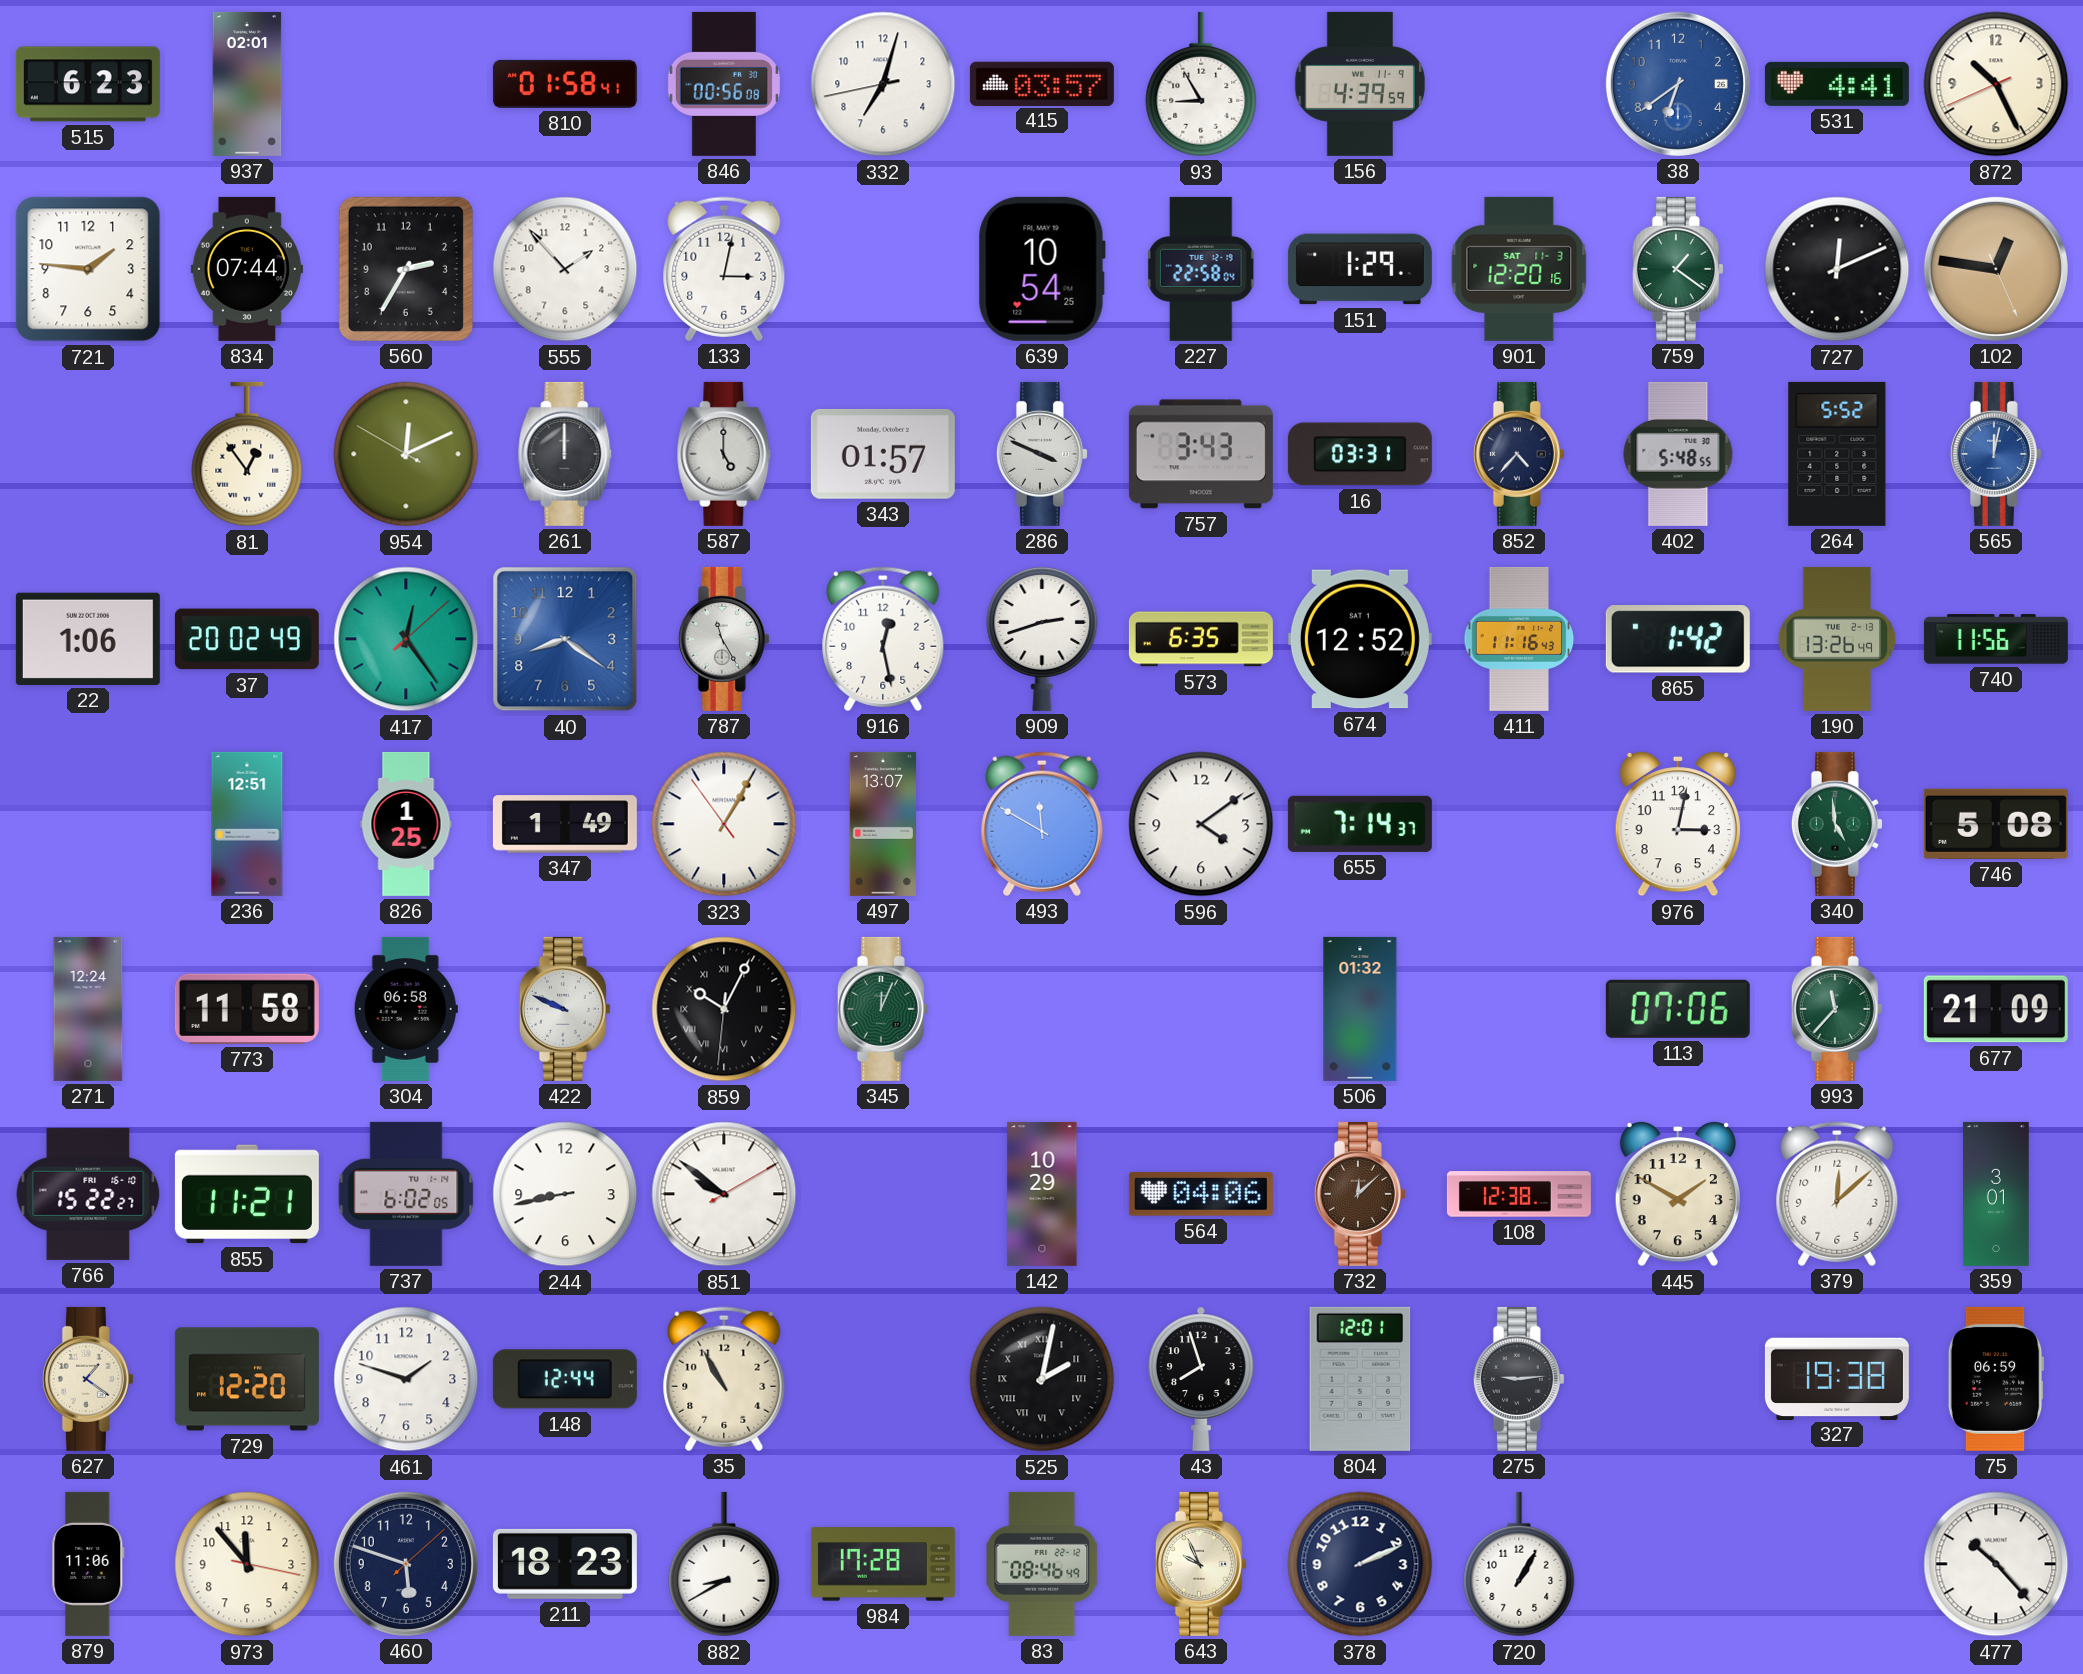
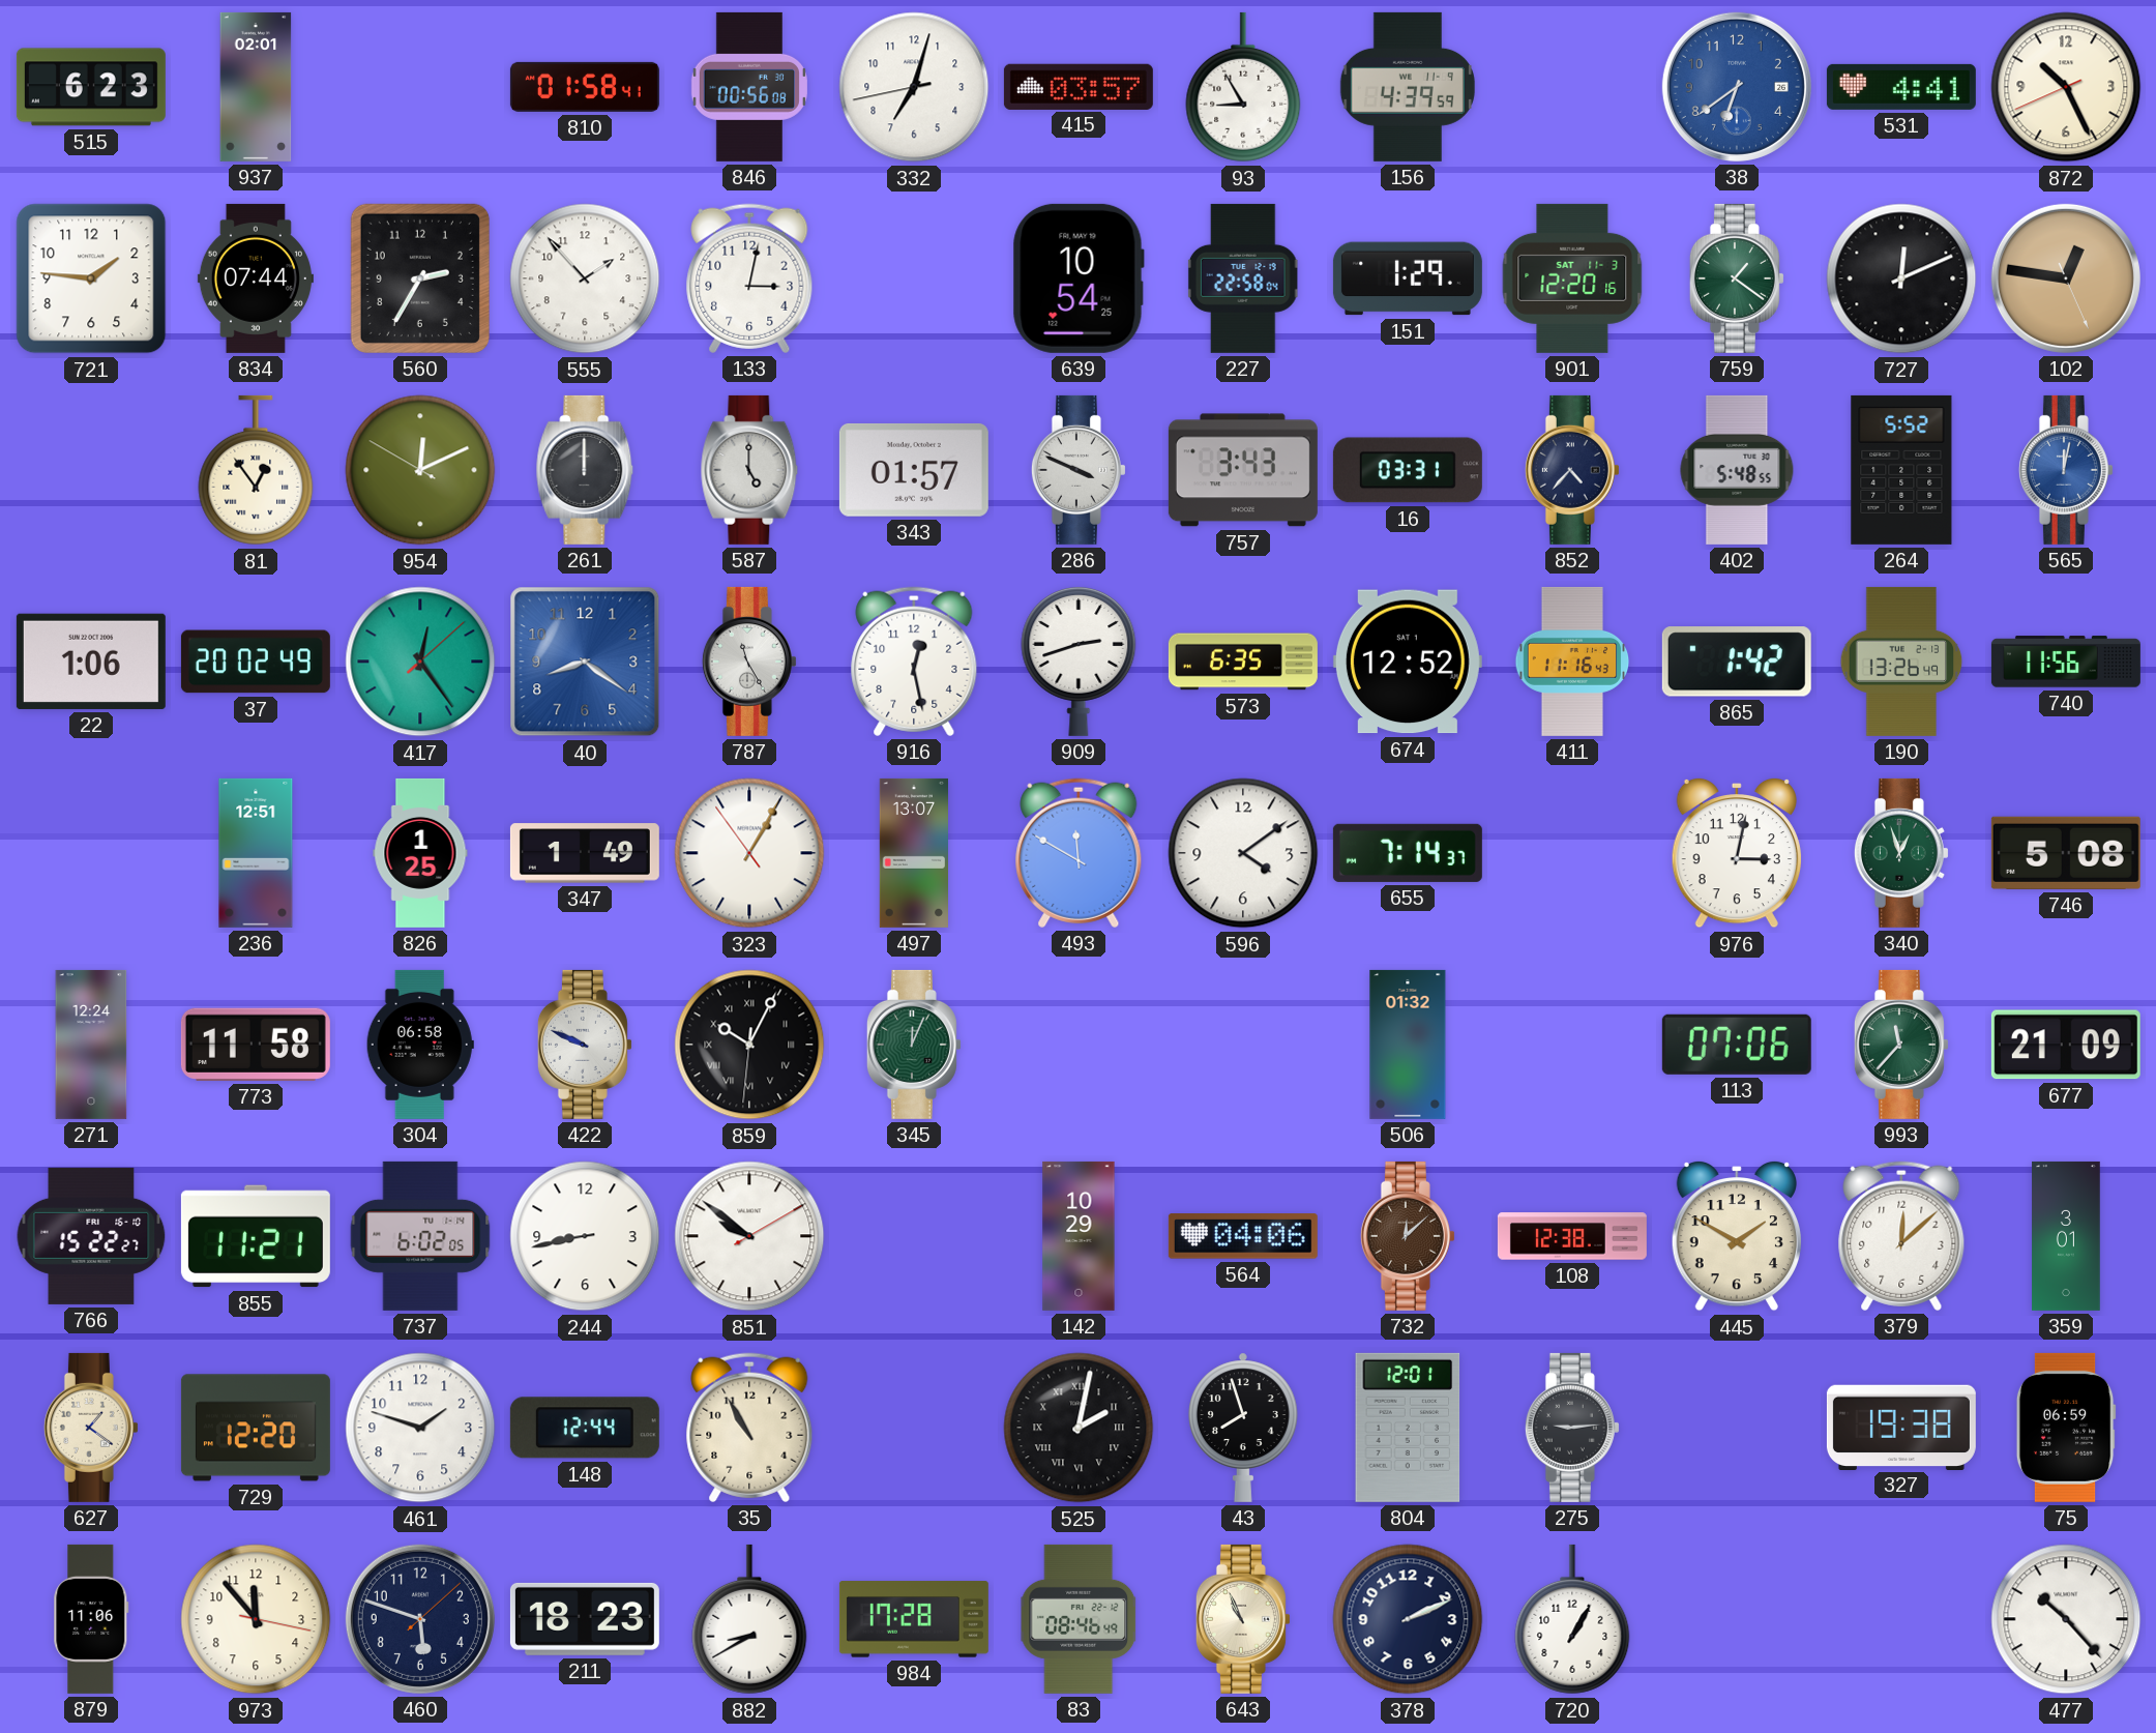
340: 4:59 -> 12:57
643: 9:56 -> 10:56
